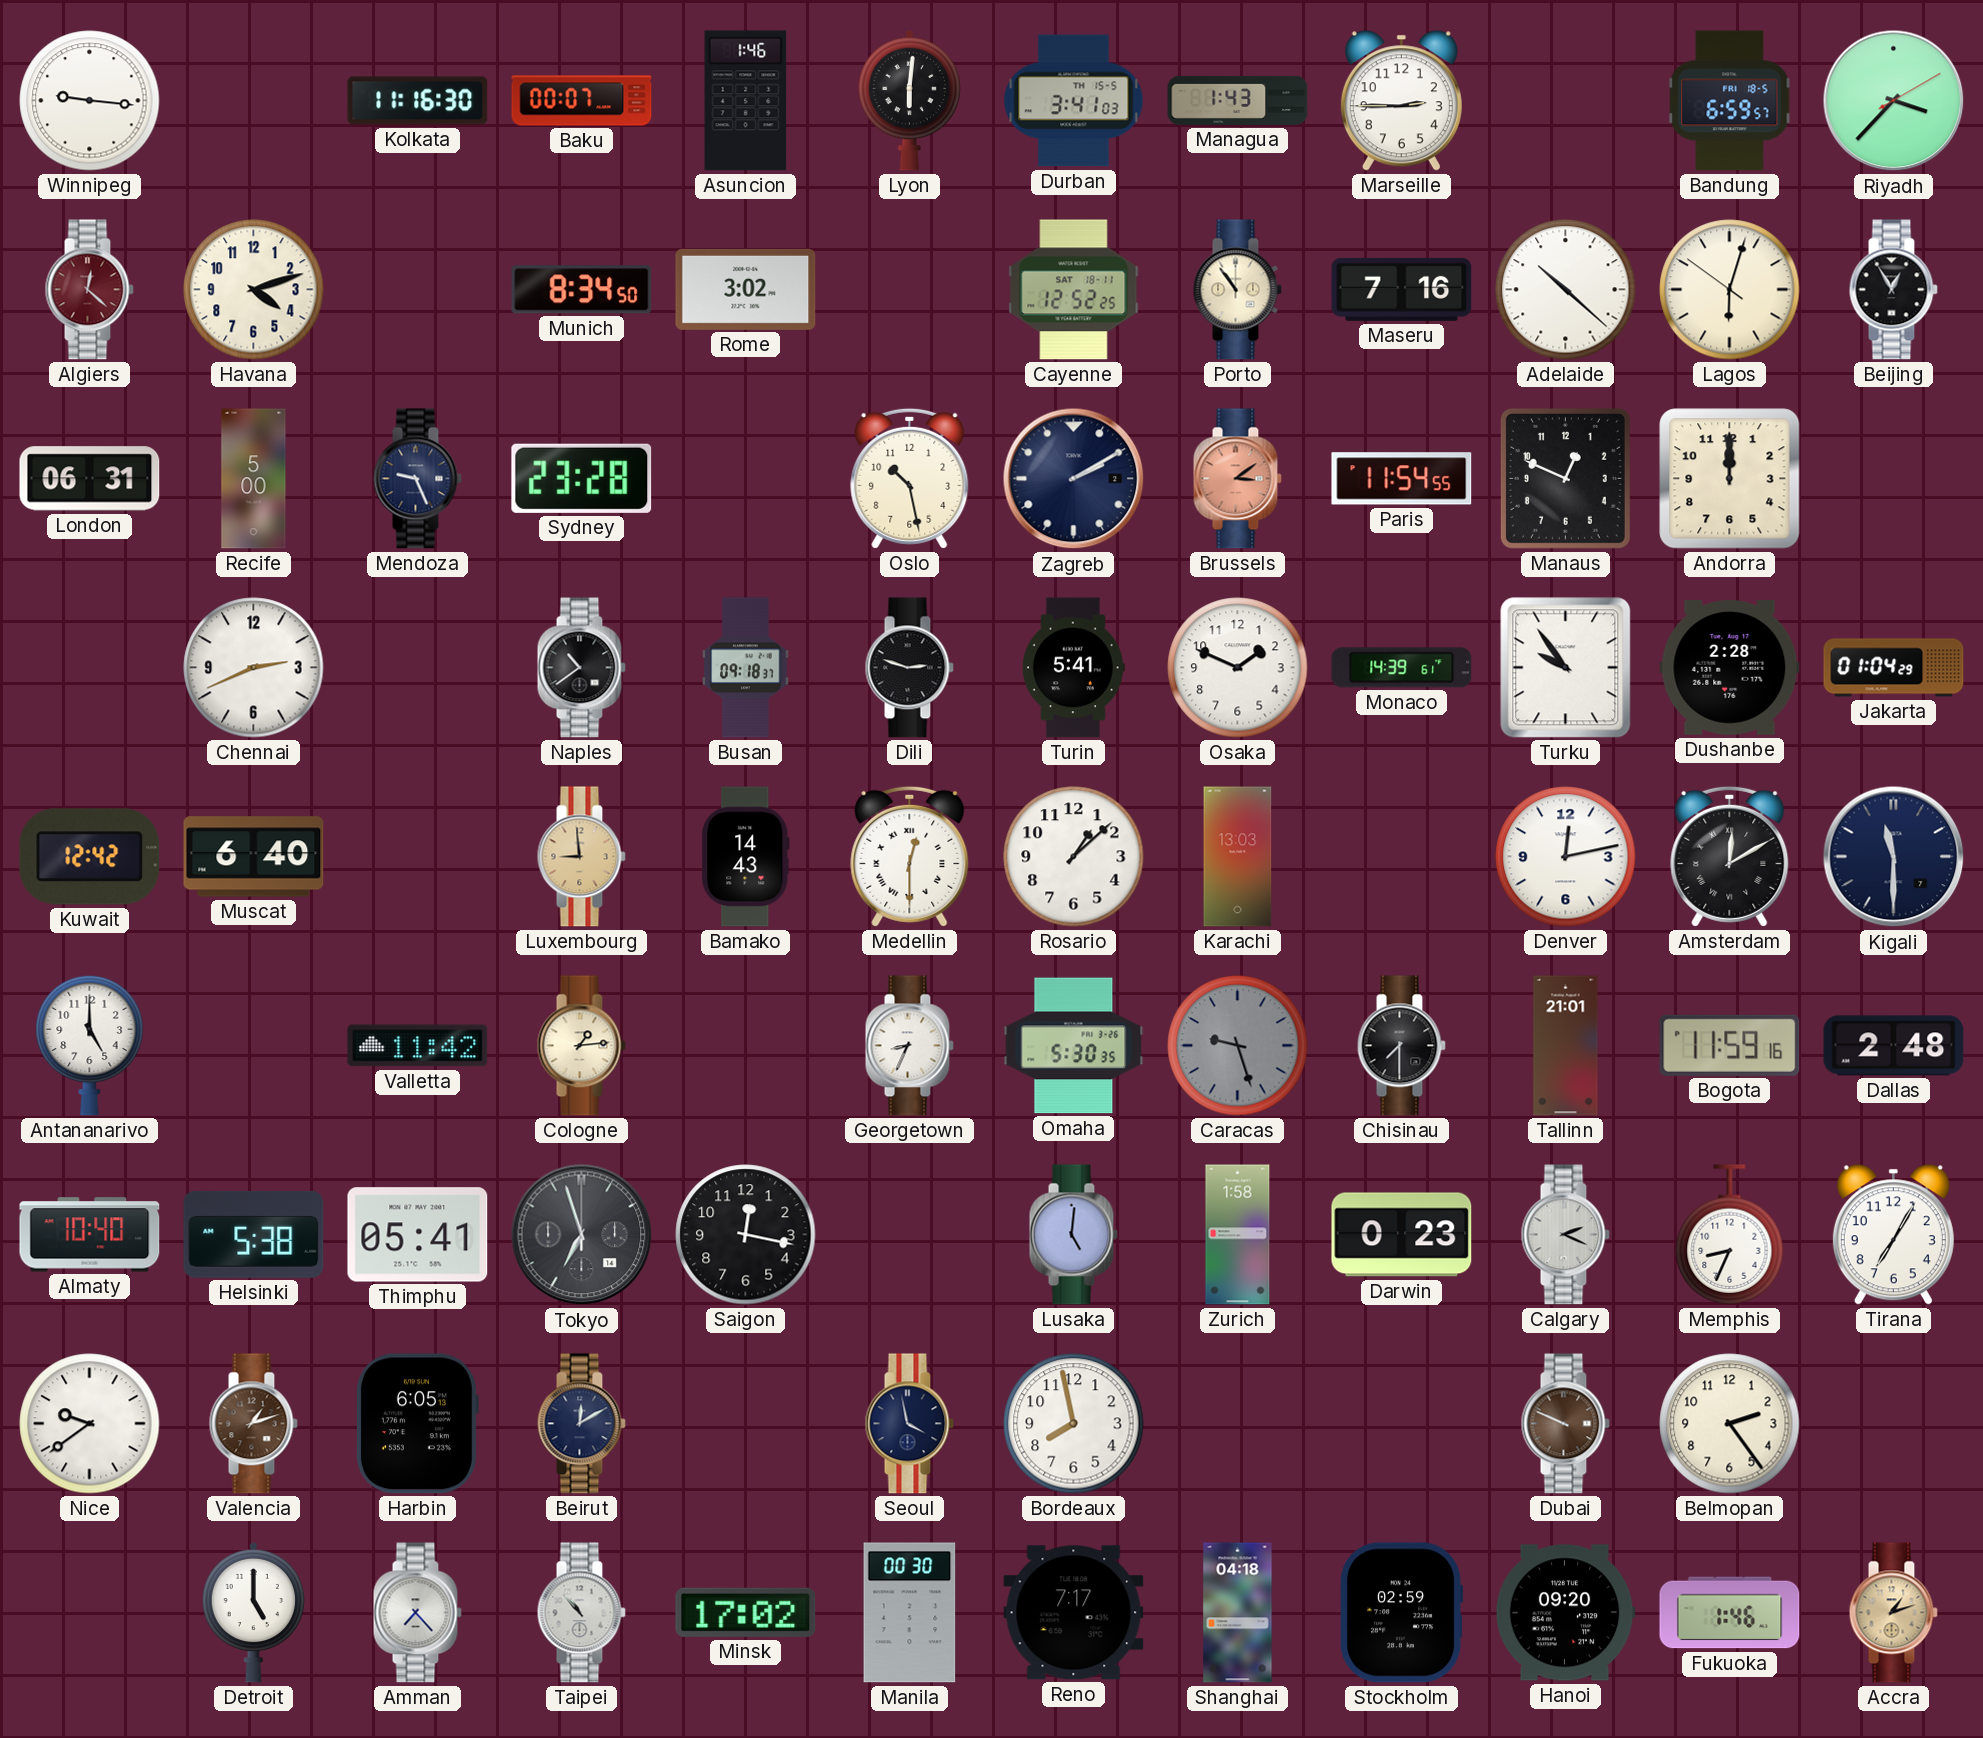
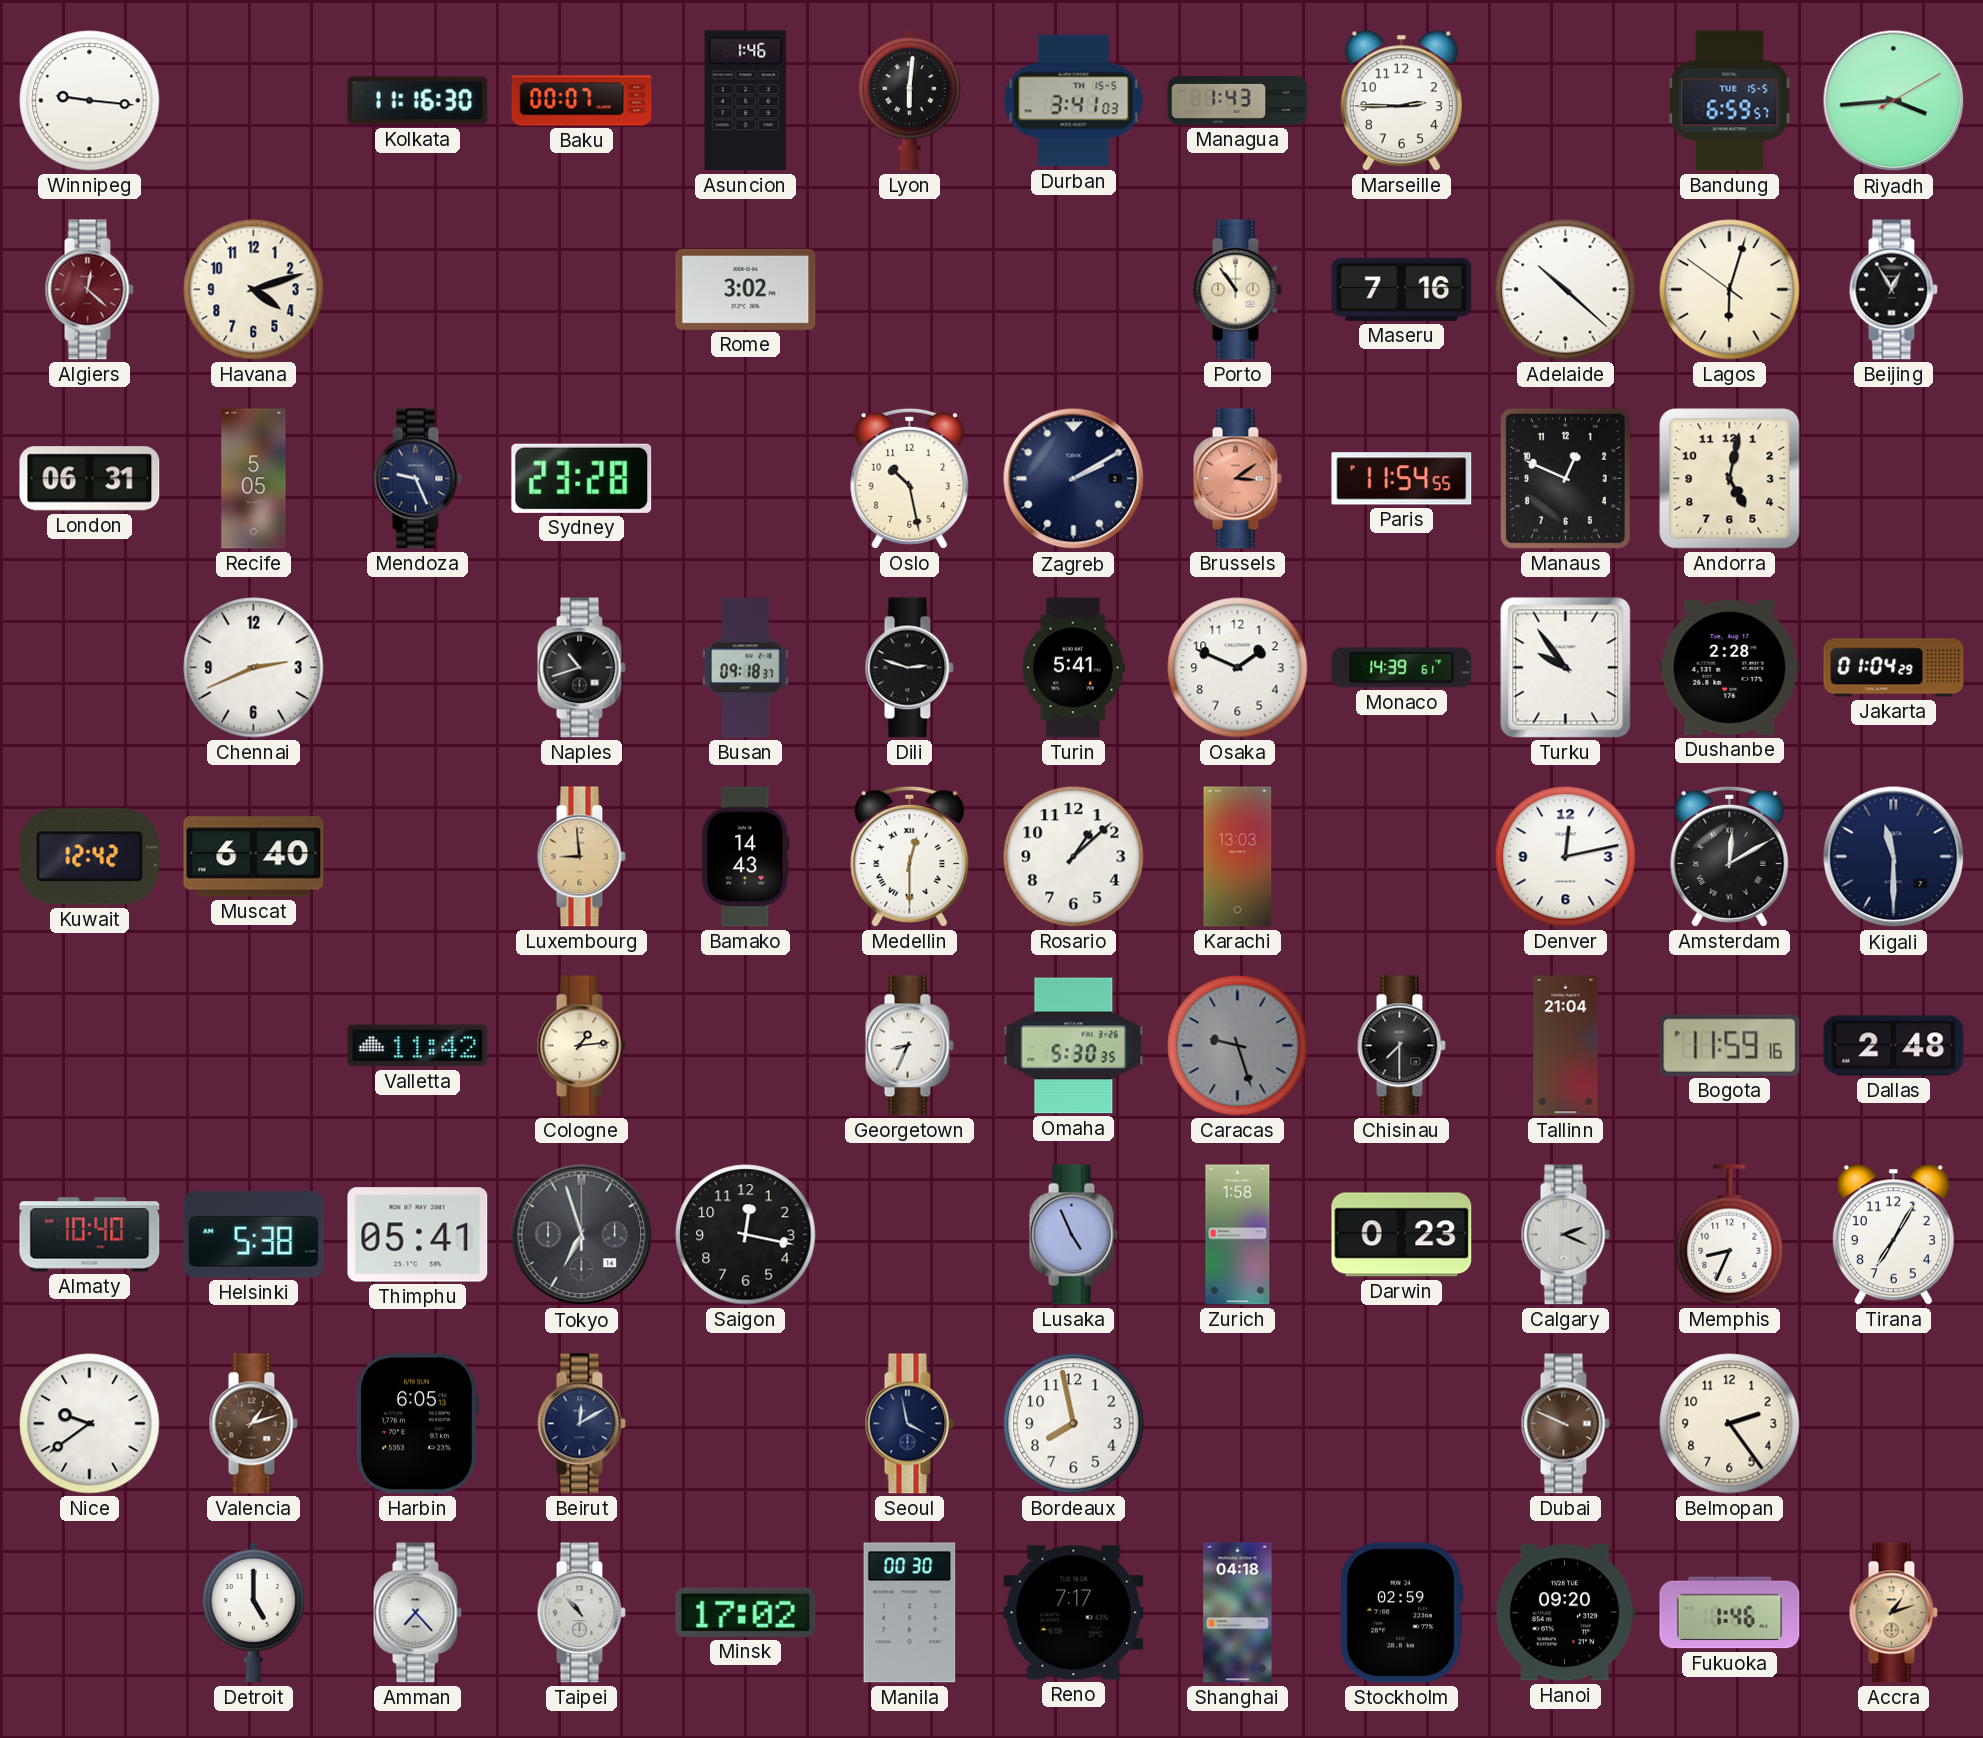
Bandung date: FRI 18-5 -> TUE 15-5
Riyadh: 3:37 -> 3:44
Munich: 8:34 -> none
Cayenne: 12:52 -> none
Recife: 5:00 -> 5:05
Andorra: 12:00 -> 5:02
Naples: 10:39 -> 10:42
Antananarivo: 5:00 -> none
Tallinn: 21:01 -> 21:04
Lusaka: 5:01 -> 4:56
